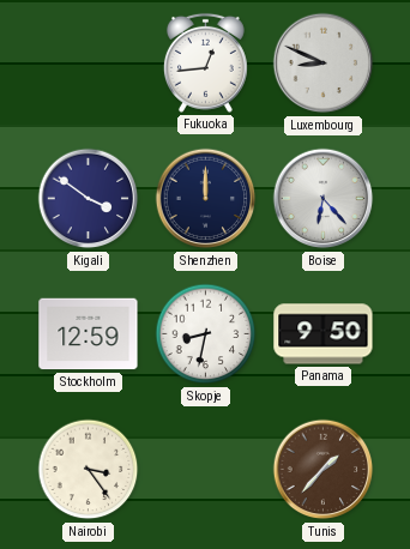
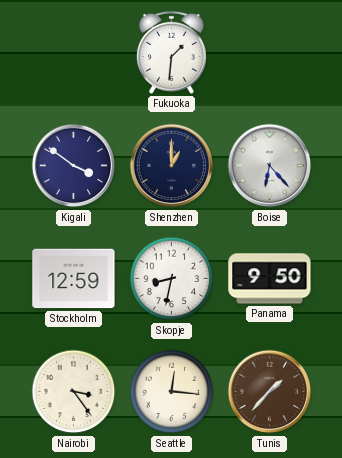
Fukuoka: 12:44 -> 1:31
Luxembourg: 8:49 -> none
Shenzhen: 12:00 -> 1:00
Seattle: none -> 12:16
